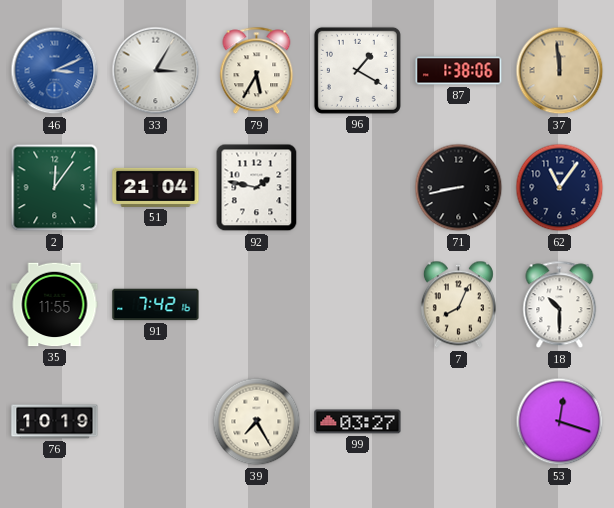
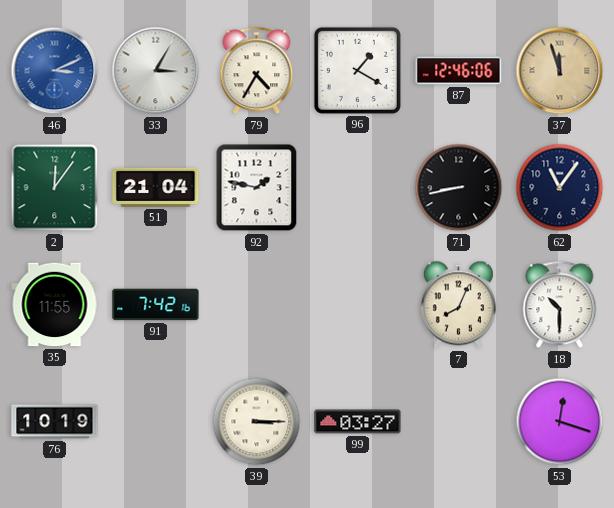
79: 5:35 -> 4:35
87: 1:38 -> 12:46
37: 11:59 -> 11:57
39: 7:25 -> 3:15
